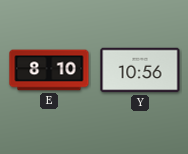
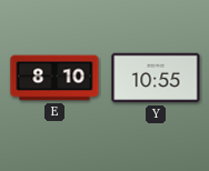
Y: 10:56 -> 10:55
